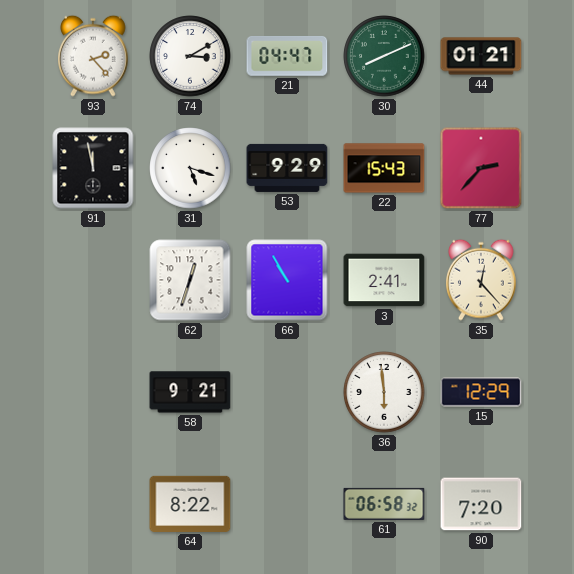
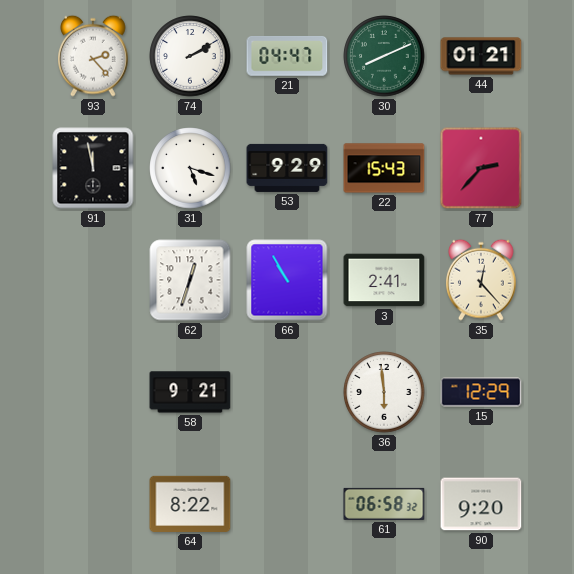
74: 3:10 -> 2:10
90: 7:20 -> 9:20
